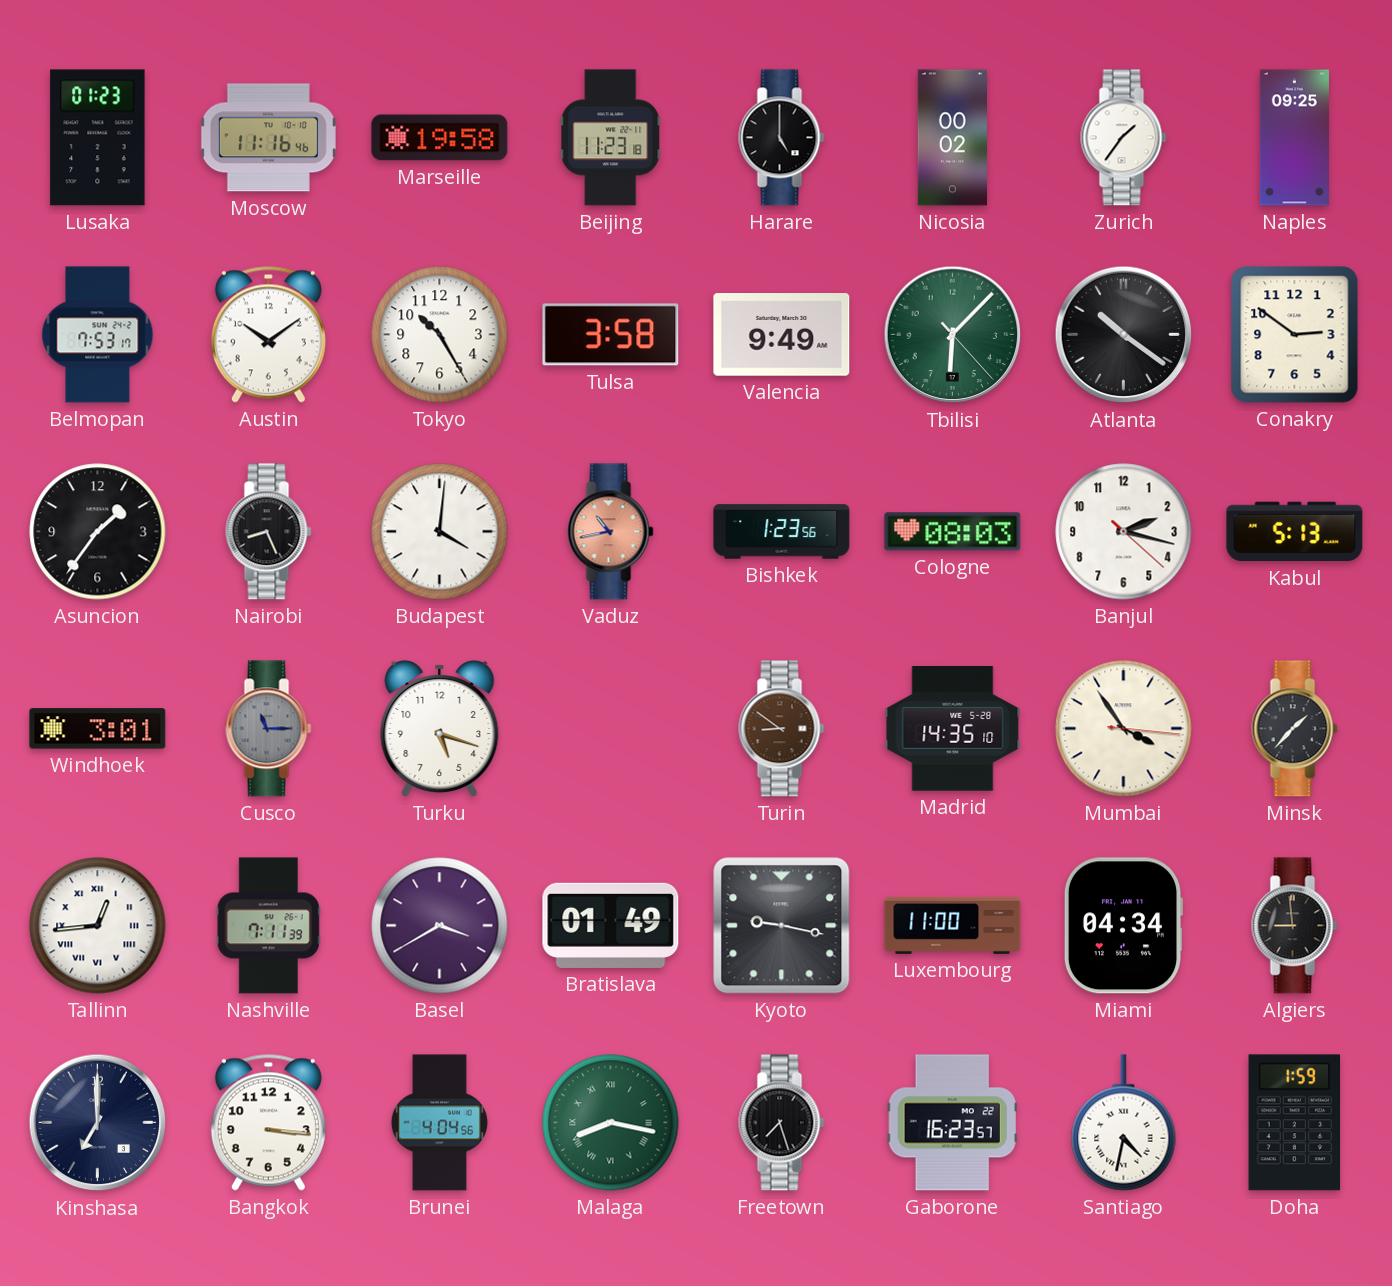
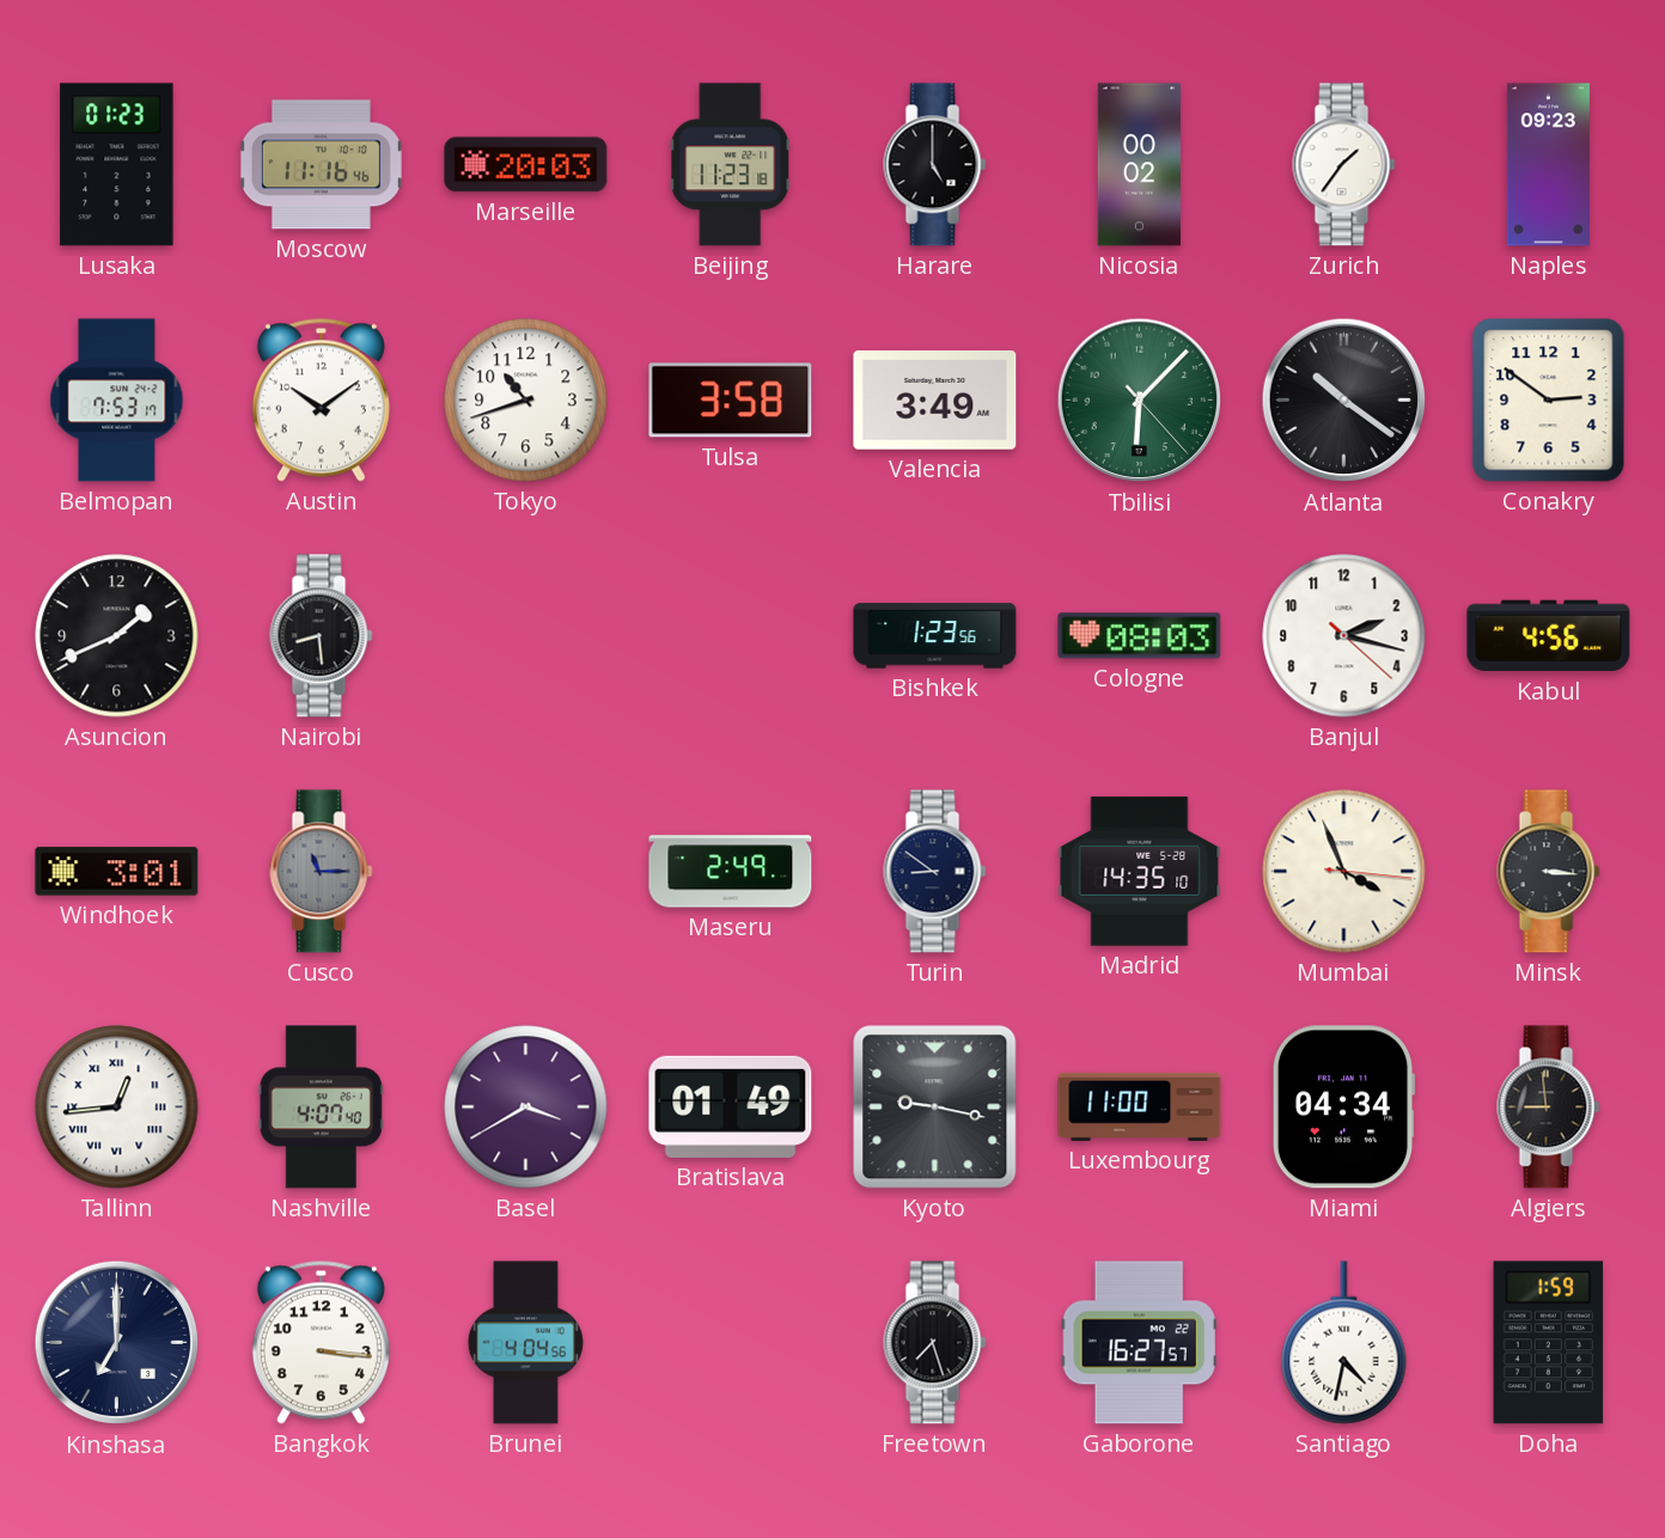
Marseille: 19:58 -> 20:03
Naples: 09:25 -> 09:23
Tokyo: 10:25 -> 10:42
Valencia: 9:49 -> 3:49
Asuncion: 1:36 -> 1:41
Nairobi: 8:26 -> 8:29
Budapest: 4:01 -> none
Vaduz: 10:43 -> none
Kabul: 5:13 -> 4:56
Turku: 5:18 -> none
Maseru: none -> 2:49
Turin dial: brown -> navy
Mumbai: 3:54 -> 3:56
Minsk: 1:37 -> 3:16
Nashville: 7:11 -> 4:07
Malaga: 8:17 -> none
Gaborone: 16:23 -> 16:27
